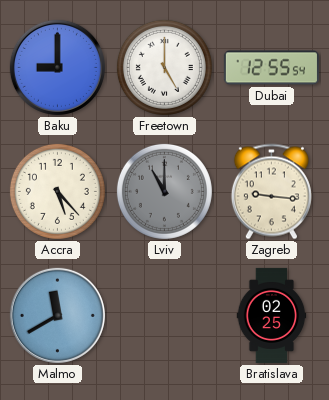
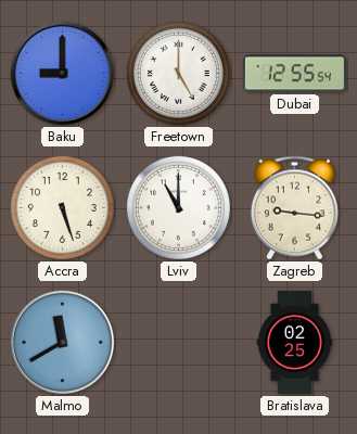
Accra: 5:23 -> 5:27
Lviv dial: grey -> white
